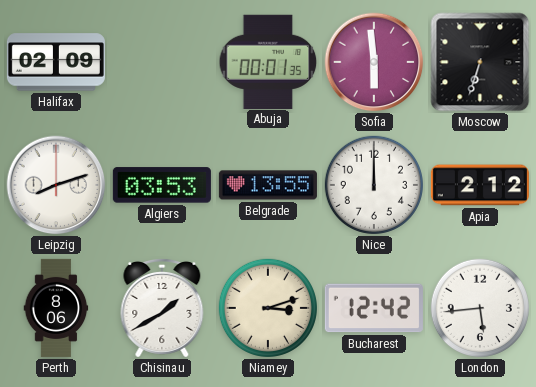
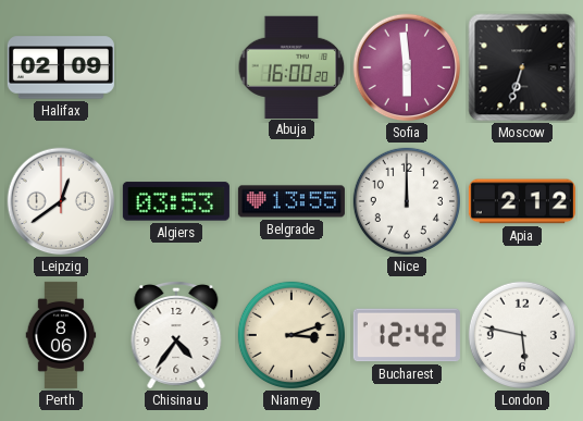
Abuja: 00:01 -> 16:00
Leipzig: 8:12 -> 12:39
Chisinau: 1:40 -> 4:36
London: 5:44 -> 5:47
